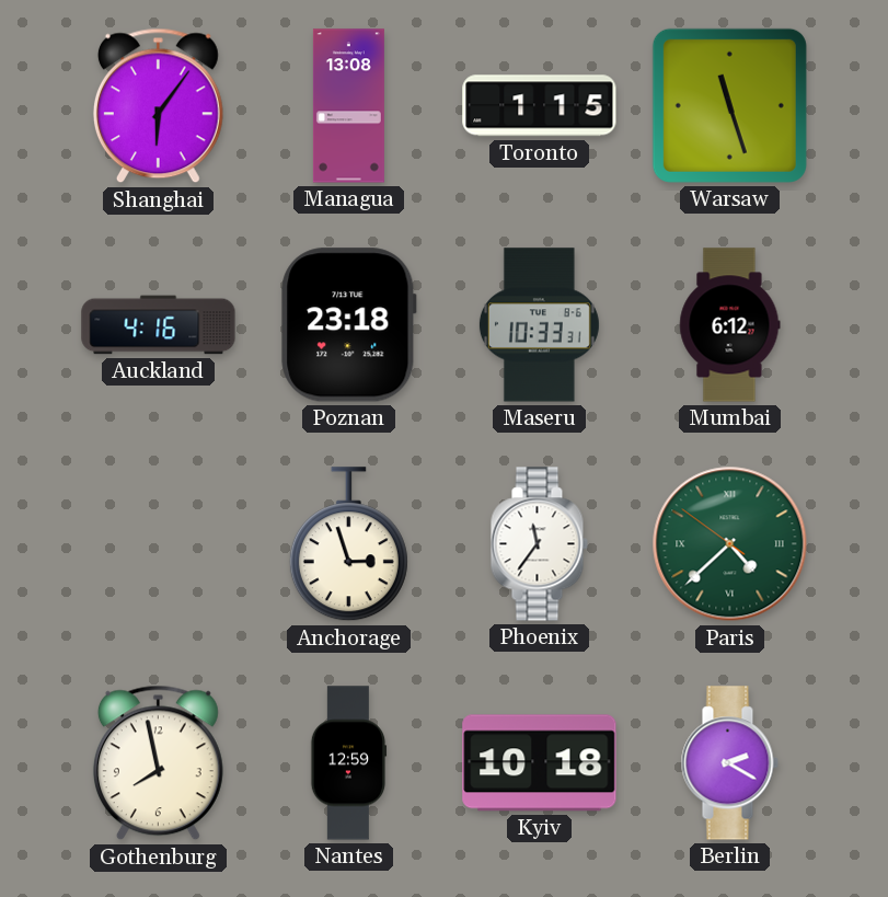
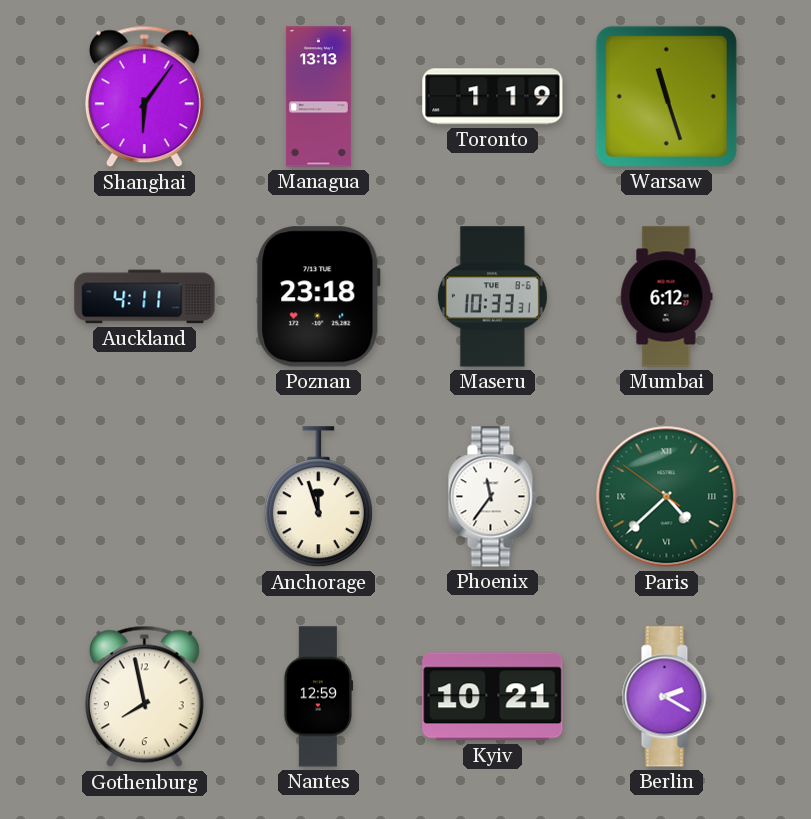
Managua: 13:08 -> 13:13
Toronto: 1:15 -> 1:19
Auckland: 4:16 -> 4:11
Anchorage: 2:57 -> 11:57
Kyiv: 10:18 -> 10:21
